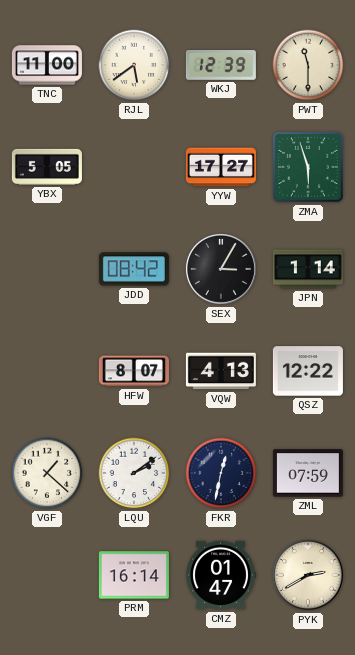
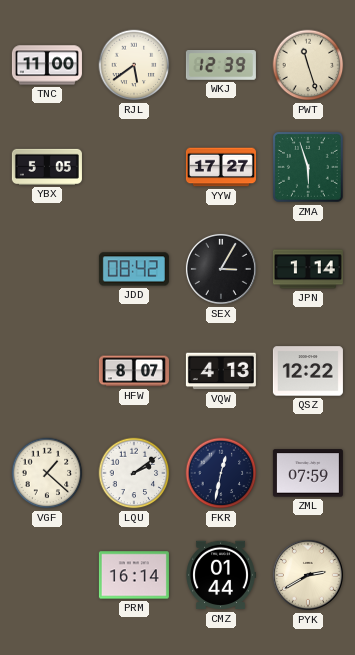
PWT: 11:30 -> 11:27
CMZ: 01:47 -> 01:44
